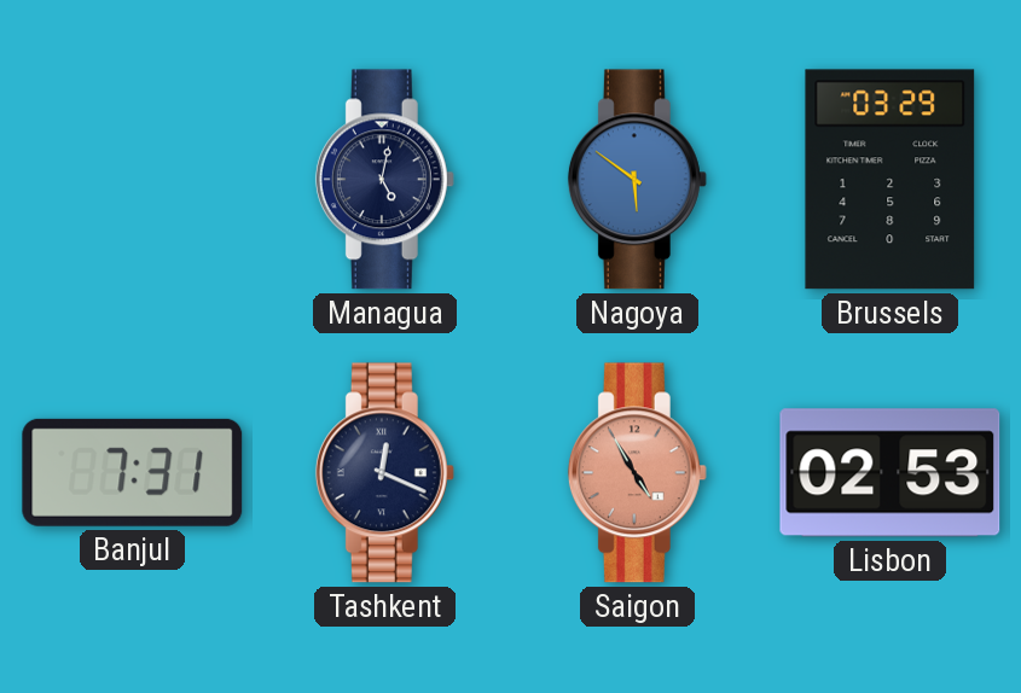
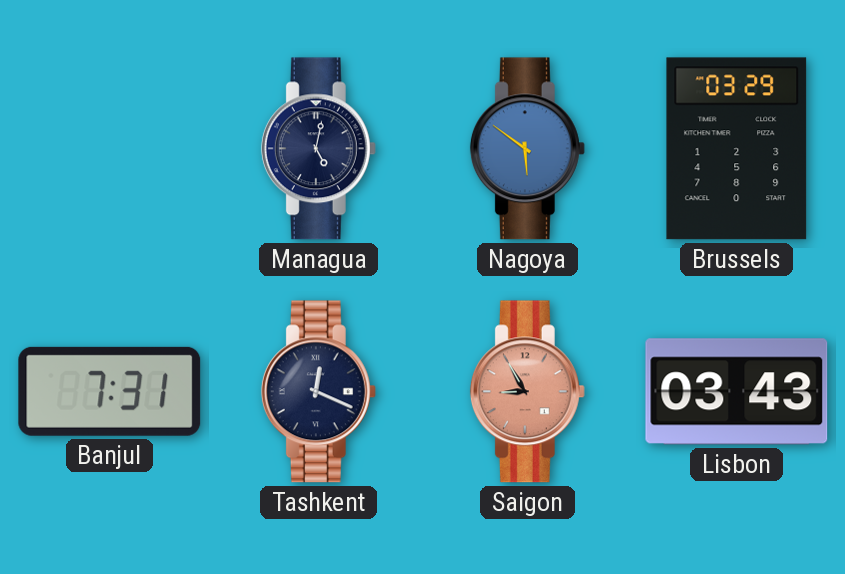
Saigon: 4:55 -> 8:55
Lisbon: 02:53 -> 03:43
